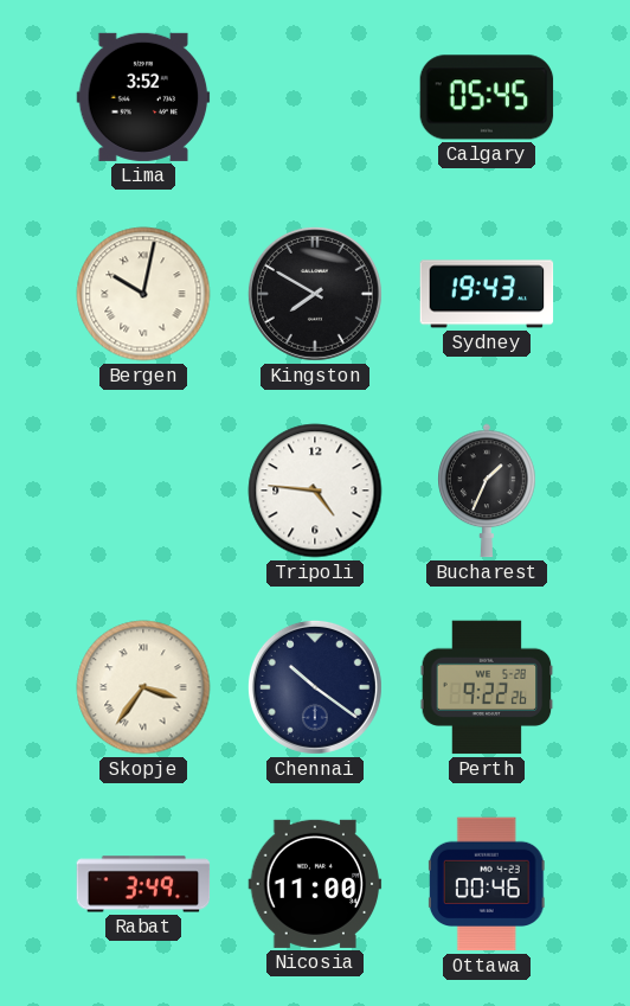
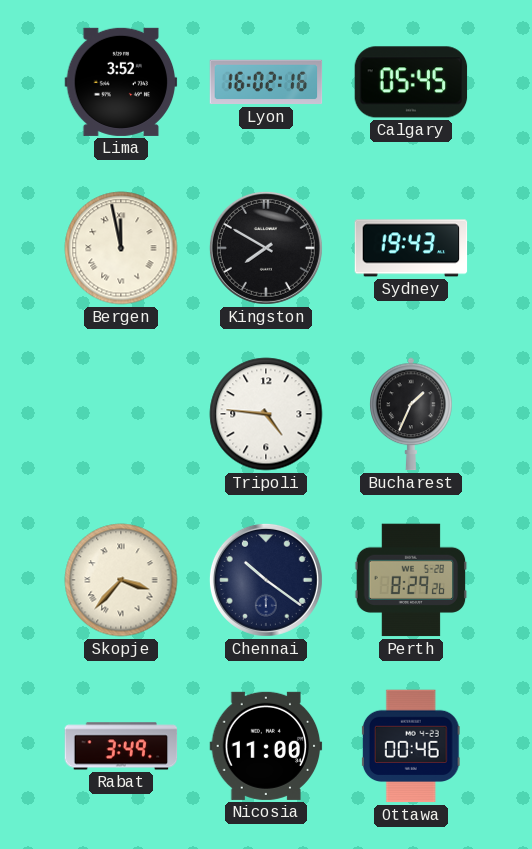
Lyon: none -> 16:02
Bergen: 10:02 -> 11:58
Skopje: 3:36 -> 3:37
Perth: 9:22 -> 8:29
